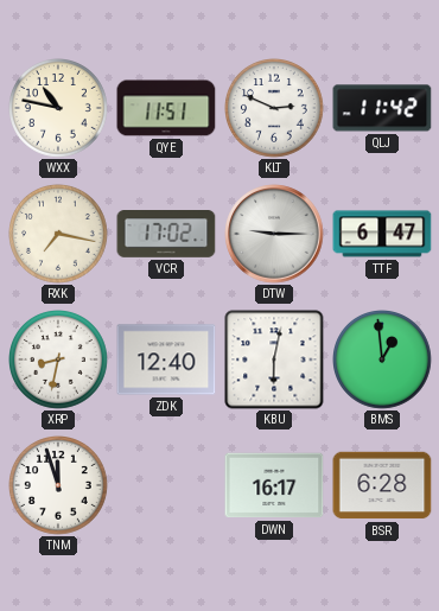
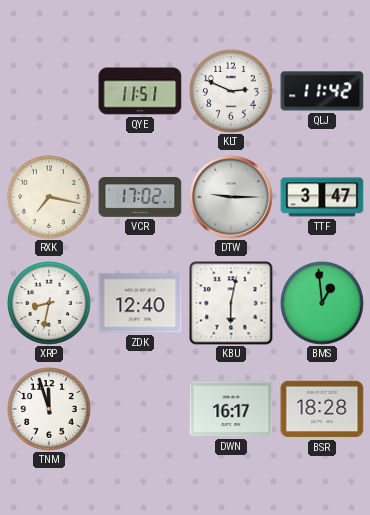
WXX: 10:47 -> none
TTF: 6:47 -> 3:47
BSR: 6:28 -> 18:28
